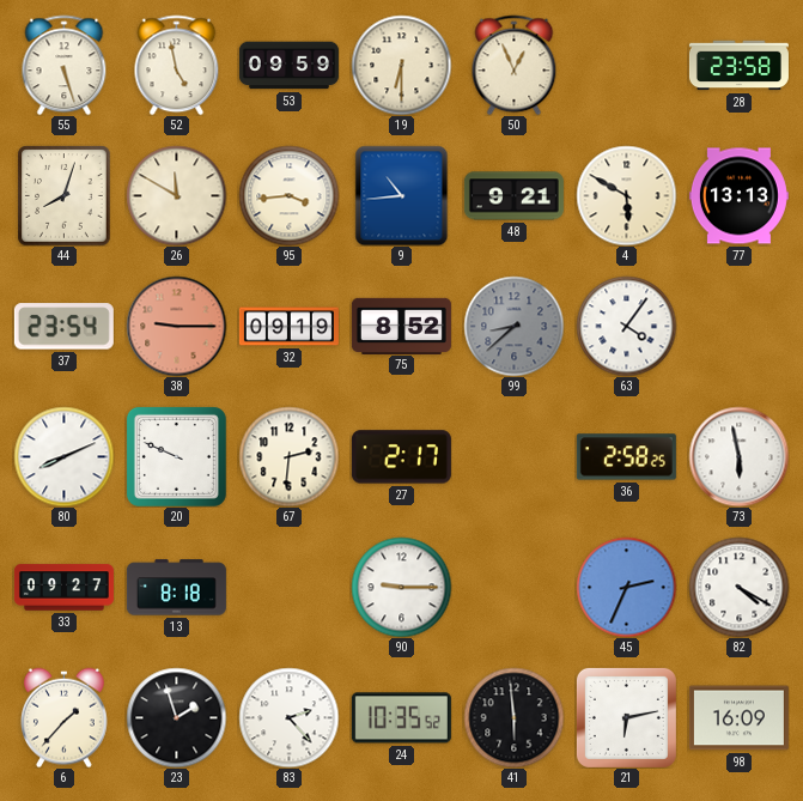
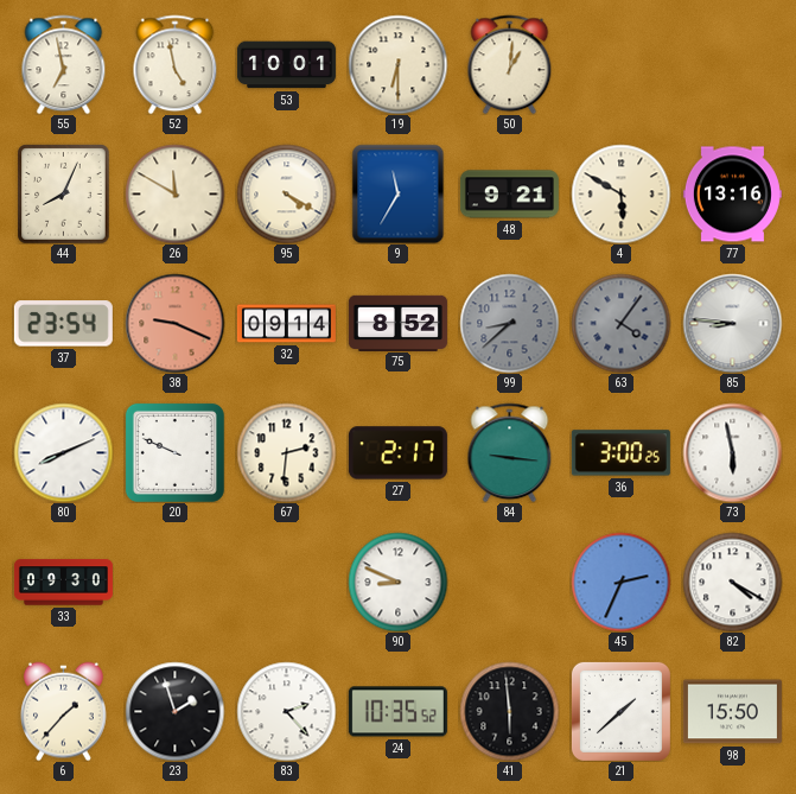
55: 5:27 -> 6:58
53: 09:59 -> 10:01
50: 12:56 -> 1:01
28: 23:58 -> none
44: 8:03 -> 8:04
95: 3:44 -> 4:20
9: 10:44 -> 11:35
77: 13:13 -> 13:16
38: 9:15 -> 9:19
32: 09:19 -> 09:14
63 dial: white -> grey
85: none -> 8:46
84: none -> 9:16
36: 2:58 -> 3:00
33: 09:27 -> 09:30
13: 8:18 -> none
90: 9:15 -> 8:49
21: 6:13 -> 1:38
98: 16:09 -> 15:50
